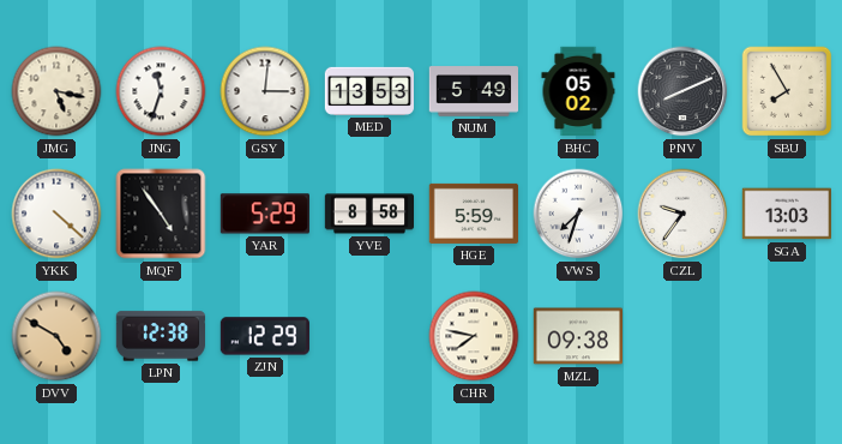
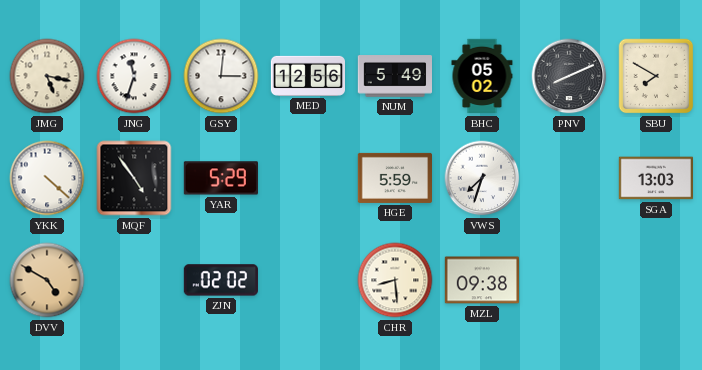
MED: 13:53 -> 12:56
SBU: 7:55 -> 7:50
YVE: 8:58 -> none
CZL: 9:36 -> none
LPN: 12:38 -> none
ZJN: 12:29 -> 02:02
CHR: 7:47 -> 8:29
